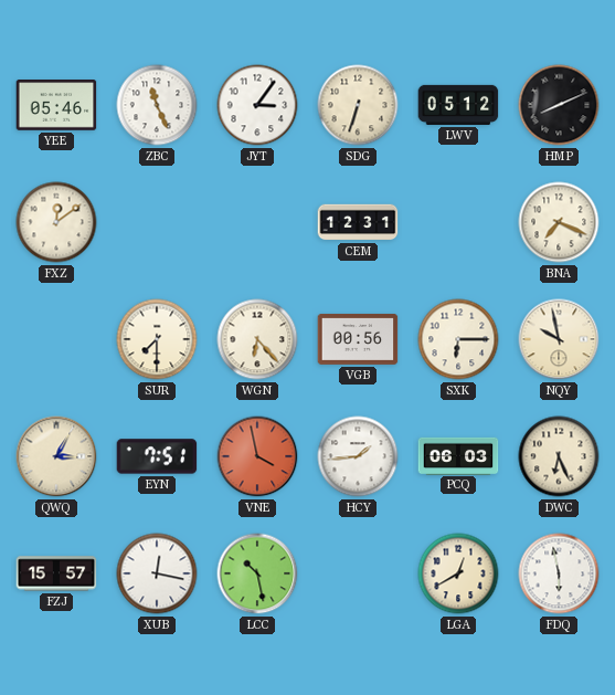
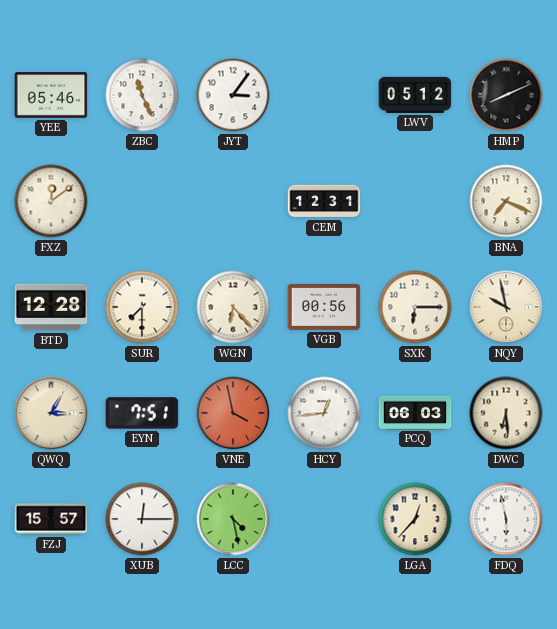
SDG: 6:33 -> none
BTD: none -> 12:28
HCY: 1:44 -> 12:44
DWC: 6:26 -> 6:29
XUB: 12:17 -> 12:15
LCC: 10:28 -> 4:28
LGA: 12:40 -> 12:37
